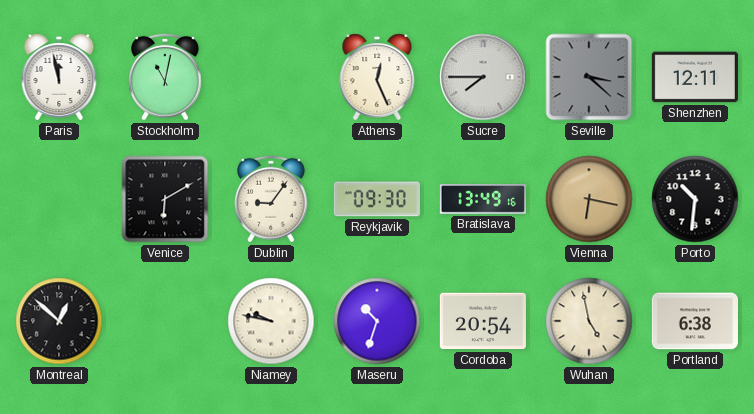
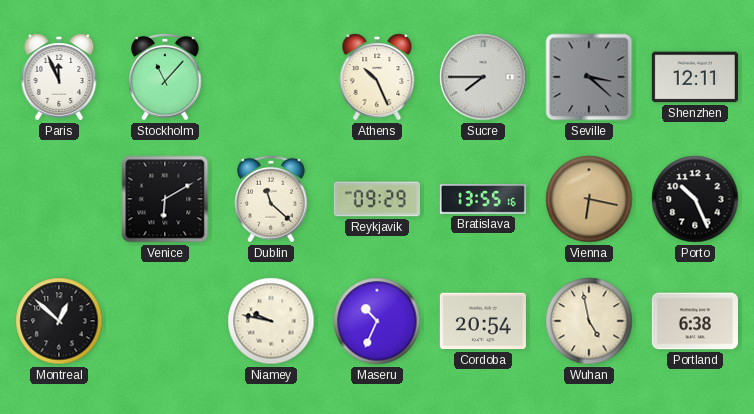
Paris: 11:58 -> 11:56
Stockholm: 11:02 -> 11:07
Athens: 12:26 -> 10:26
Dublin: 9:06 -> 11:22
Reykjavik: 09:30 -> 09:29
Bratislava: 13:49 -> 13:55
Porto: 10:31 -> 10:26
Maseru: 10:33 -> 10:34
